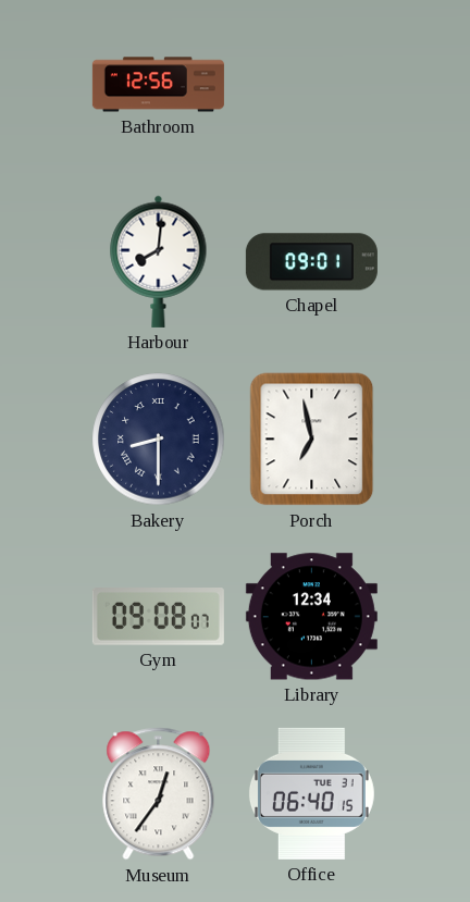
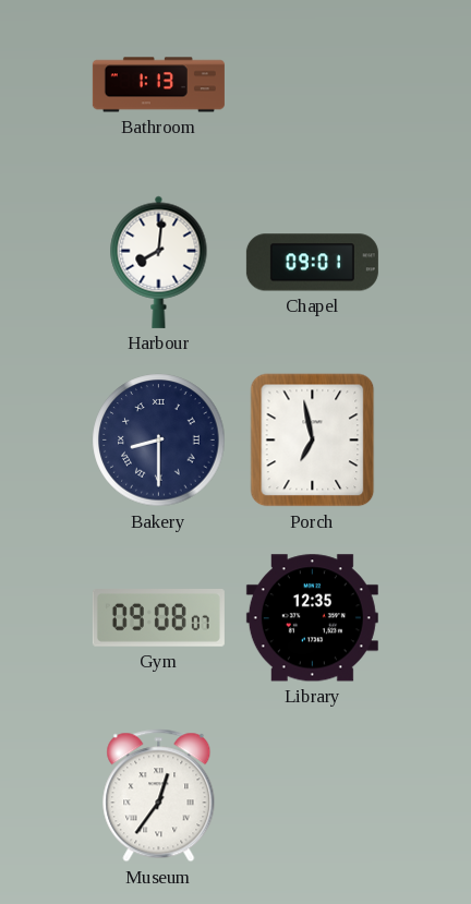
Bathroom: 12:56 -> 1:13
Library: 12:34 -> 12:35
Office: 06:40 -> none
